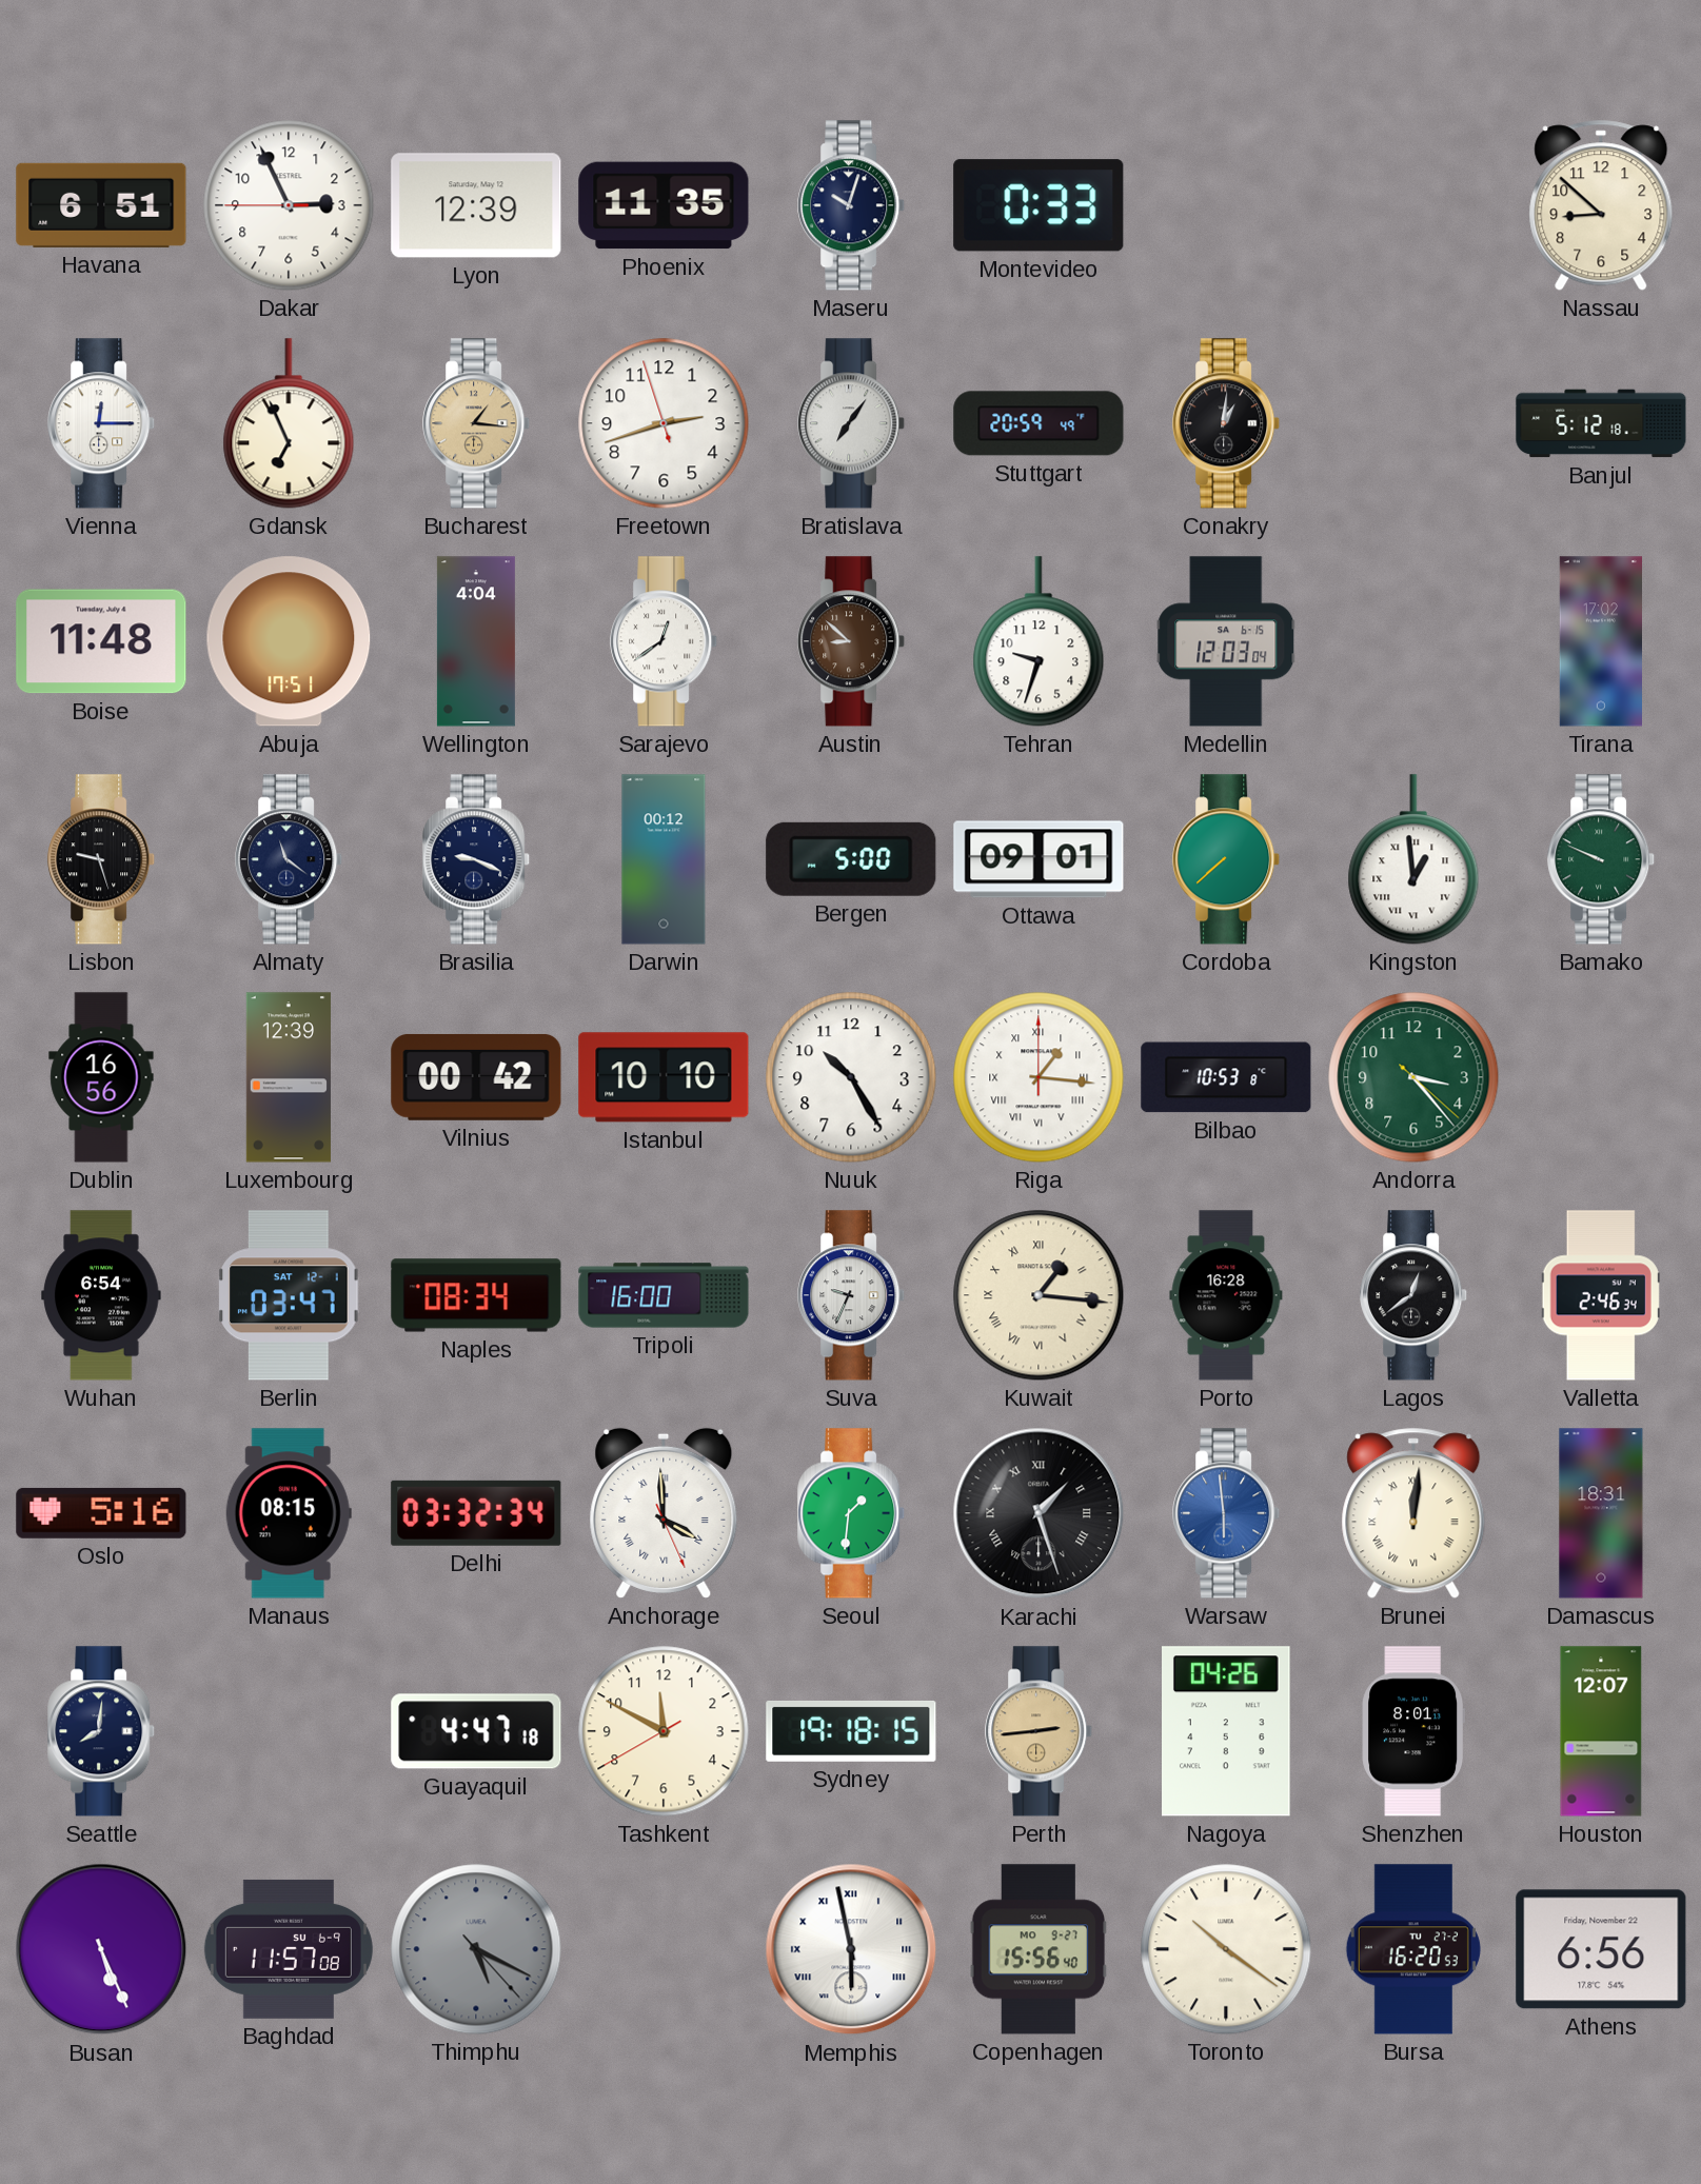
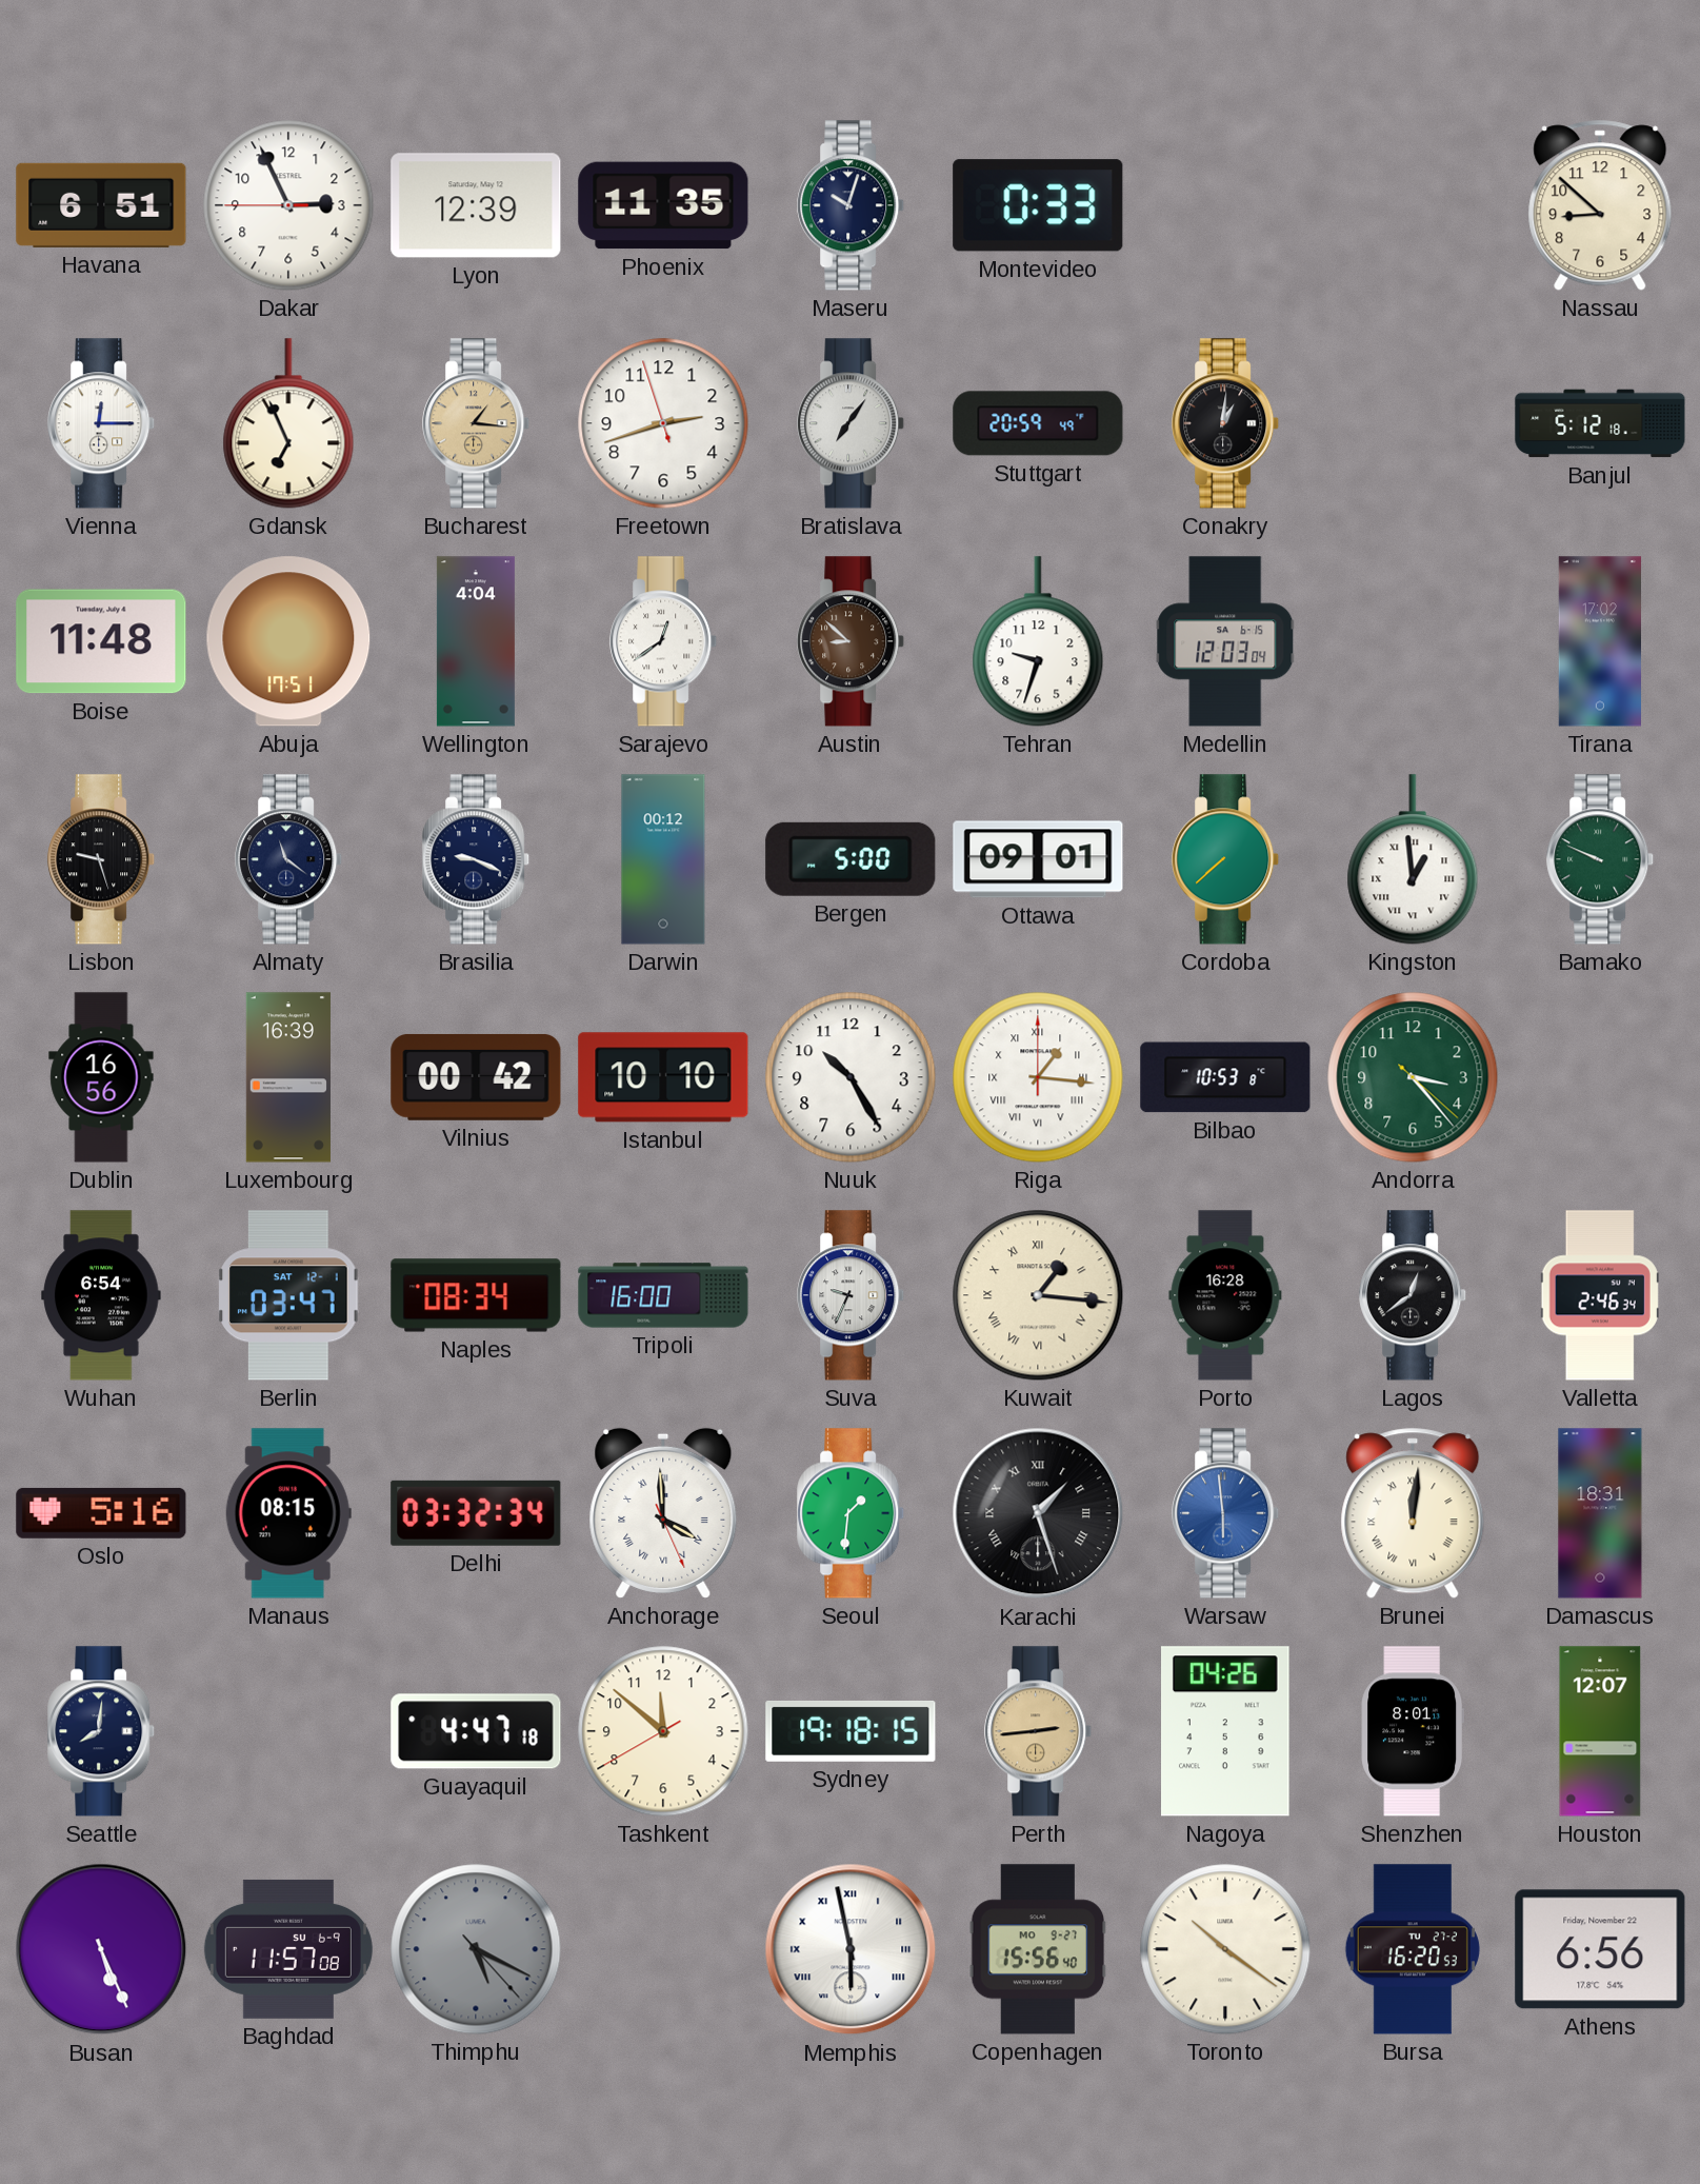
Luxembourg: 12:39 -> 16:39
Tashkent: 11:49 -> 11:51
